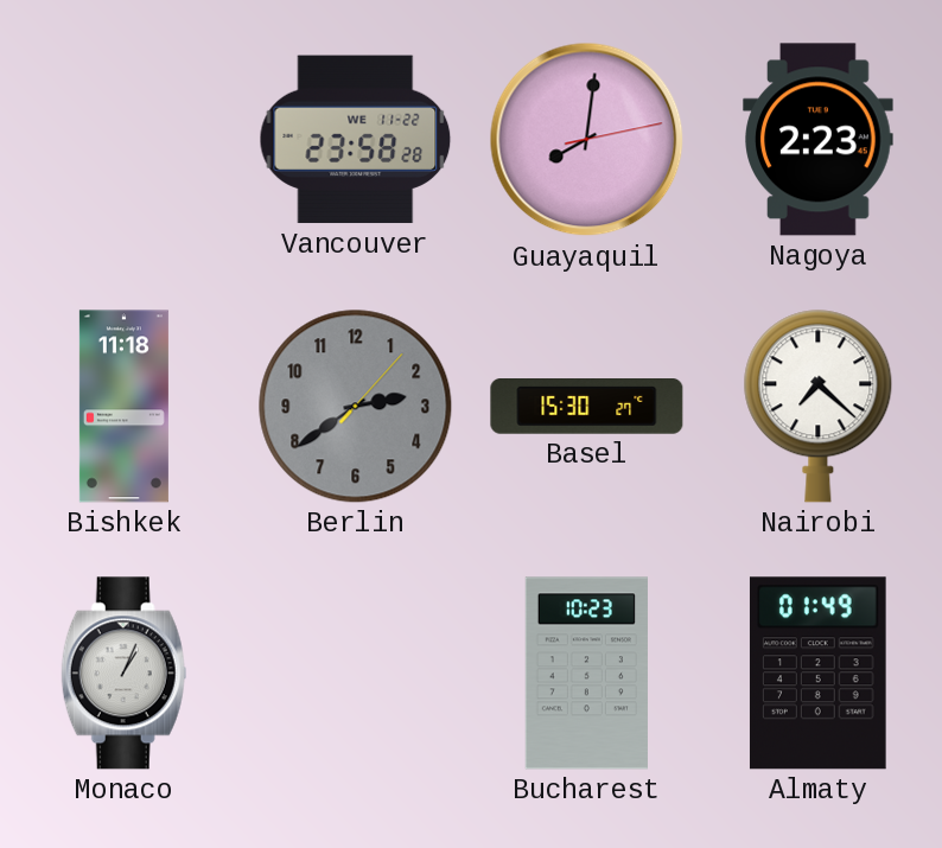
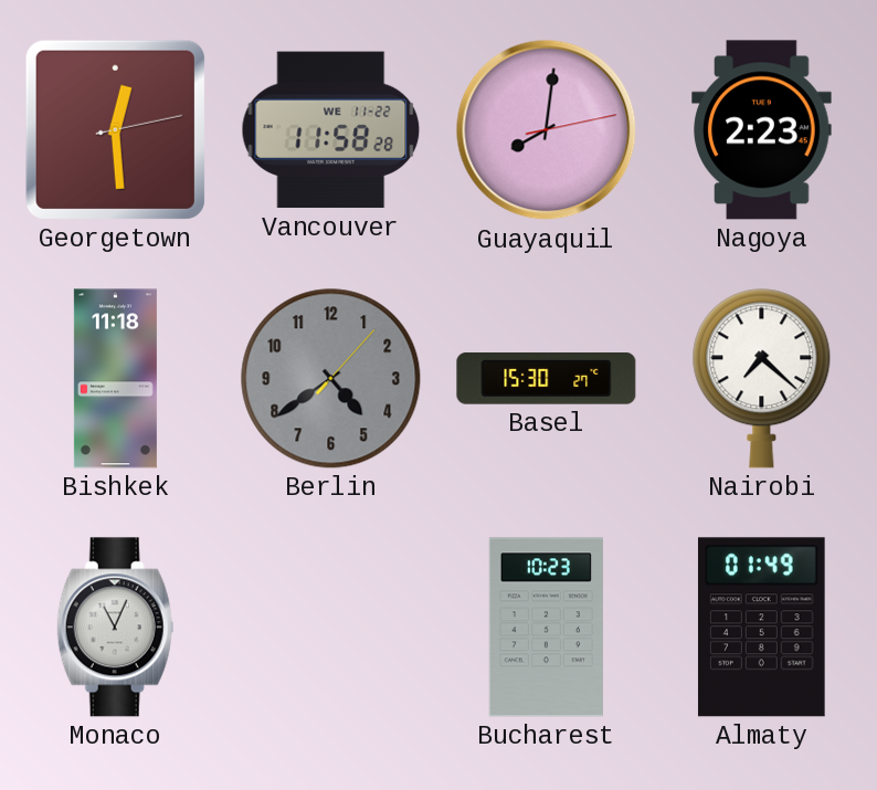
Georgetown: none -> 12:29
Vancouver: 23:58 -> 11:58
Berlin: 2:39 -> 4:39
Monaco: 1:04 -> 11:04
